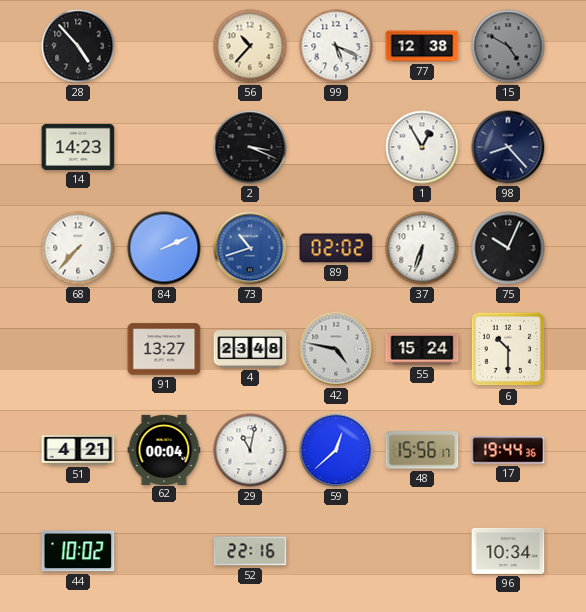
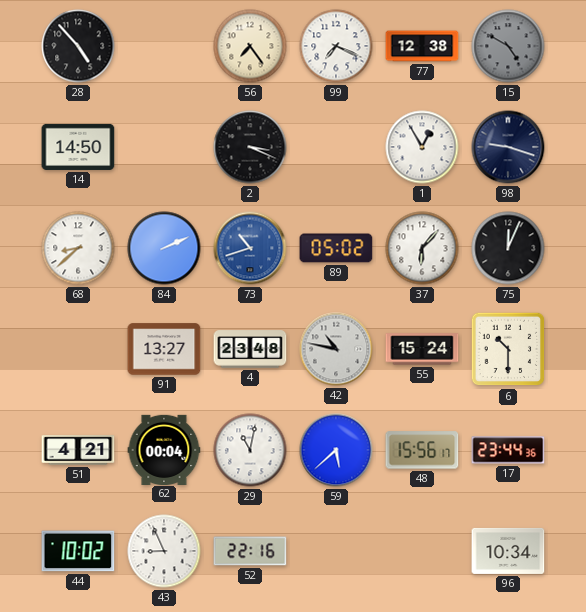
56: 10:37 -> 7:24
99: 5:19 -> 7:19
14: 14:23 -> 14:50
98: 8:23 -> 9:18
68: 7:37 -> 8:38
89: 02:02 -> 05:02
37: 6:33 -> 6:07
75: 10:04 -> 12:04
42: 4:47 -> 10:47
59: 12:38 -> 5:38
17: 19:44 -> 23:44
43: none -> 8:56
